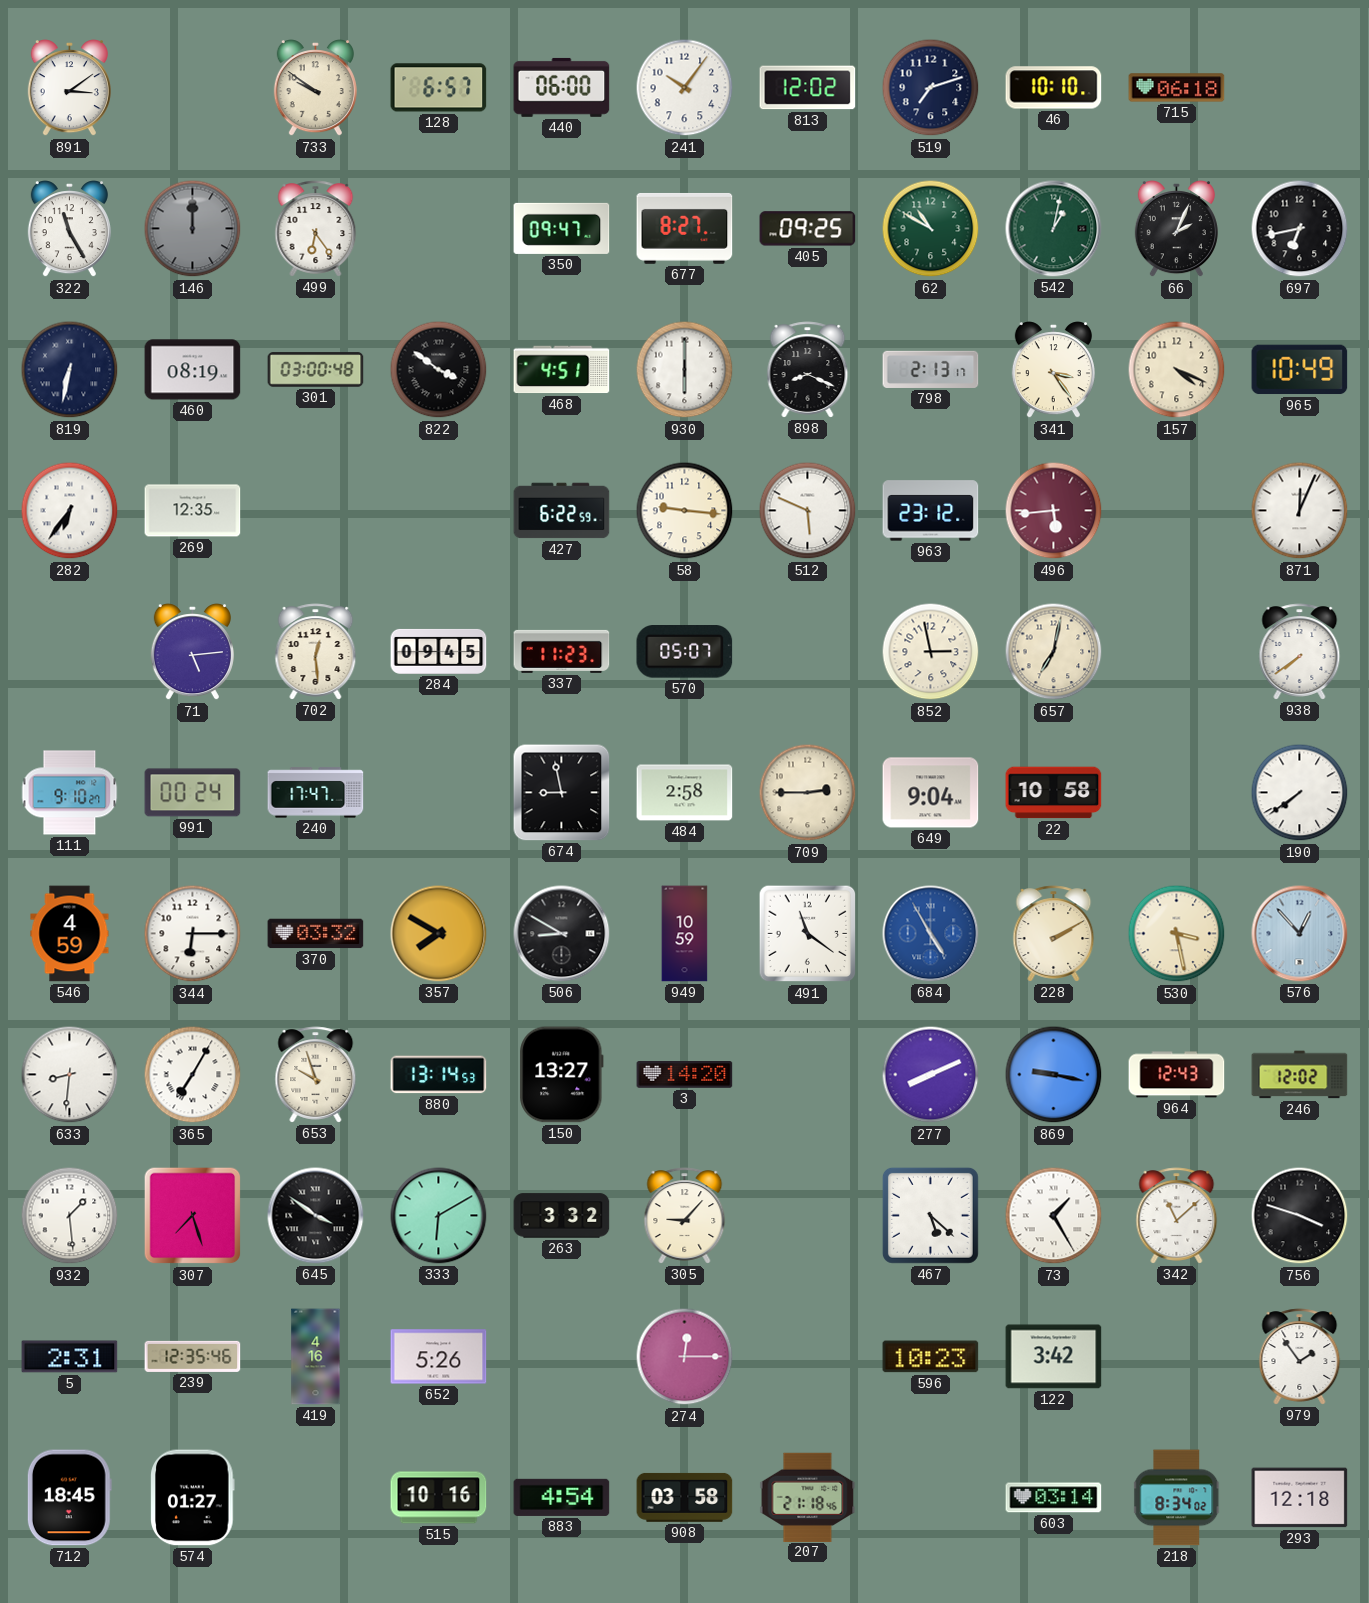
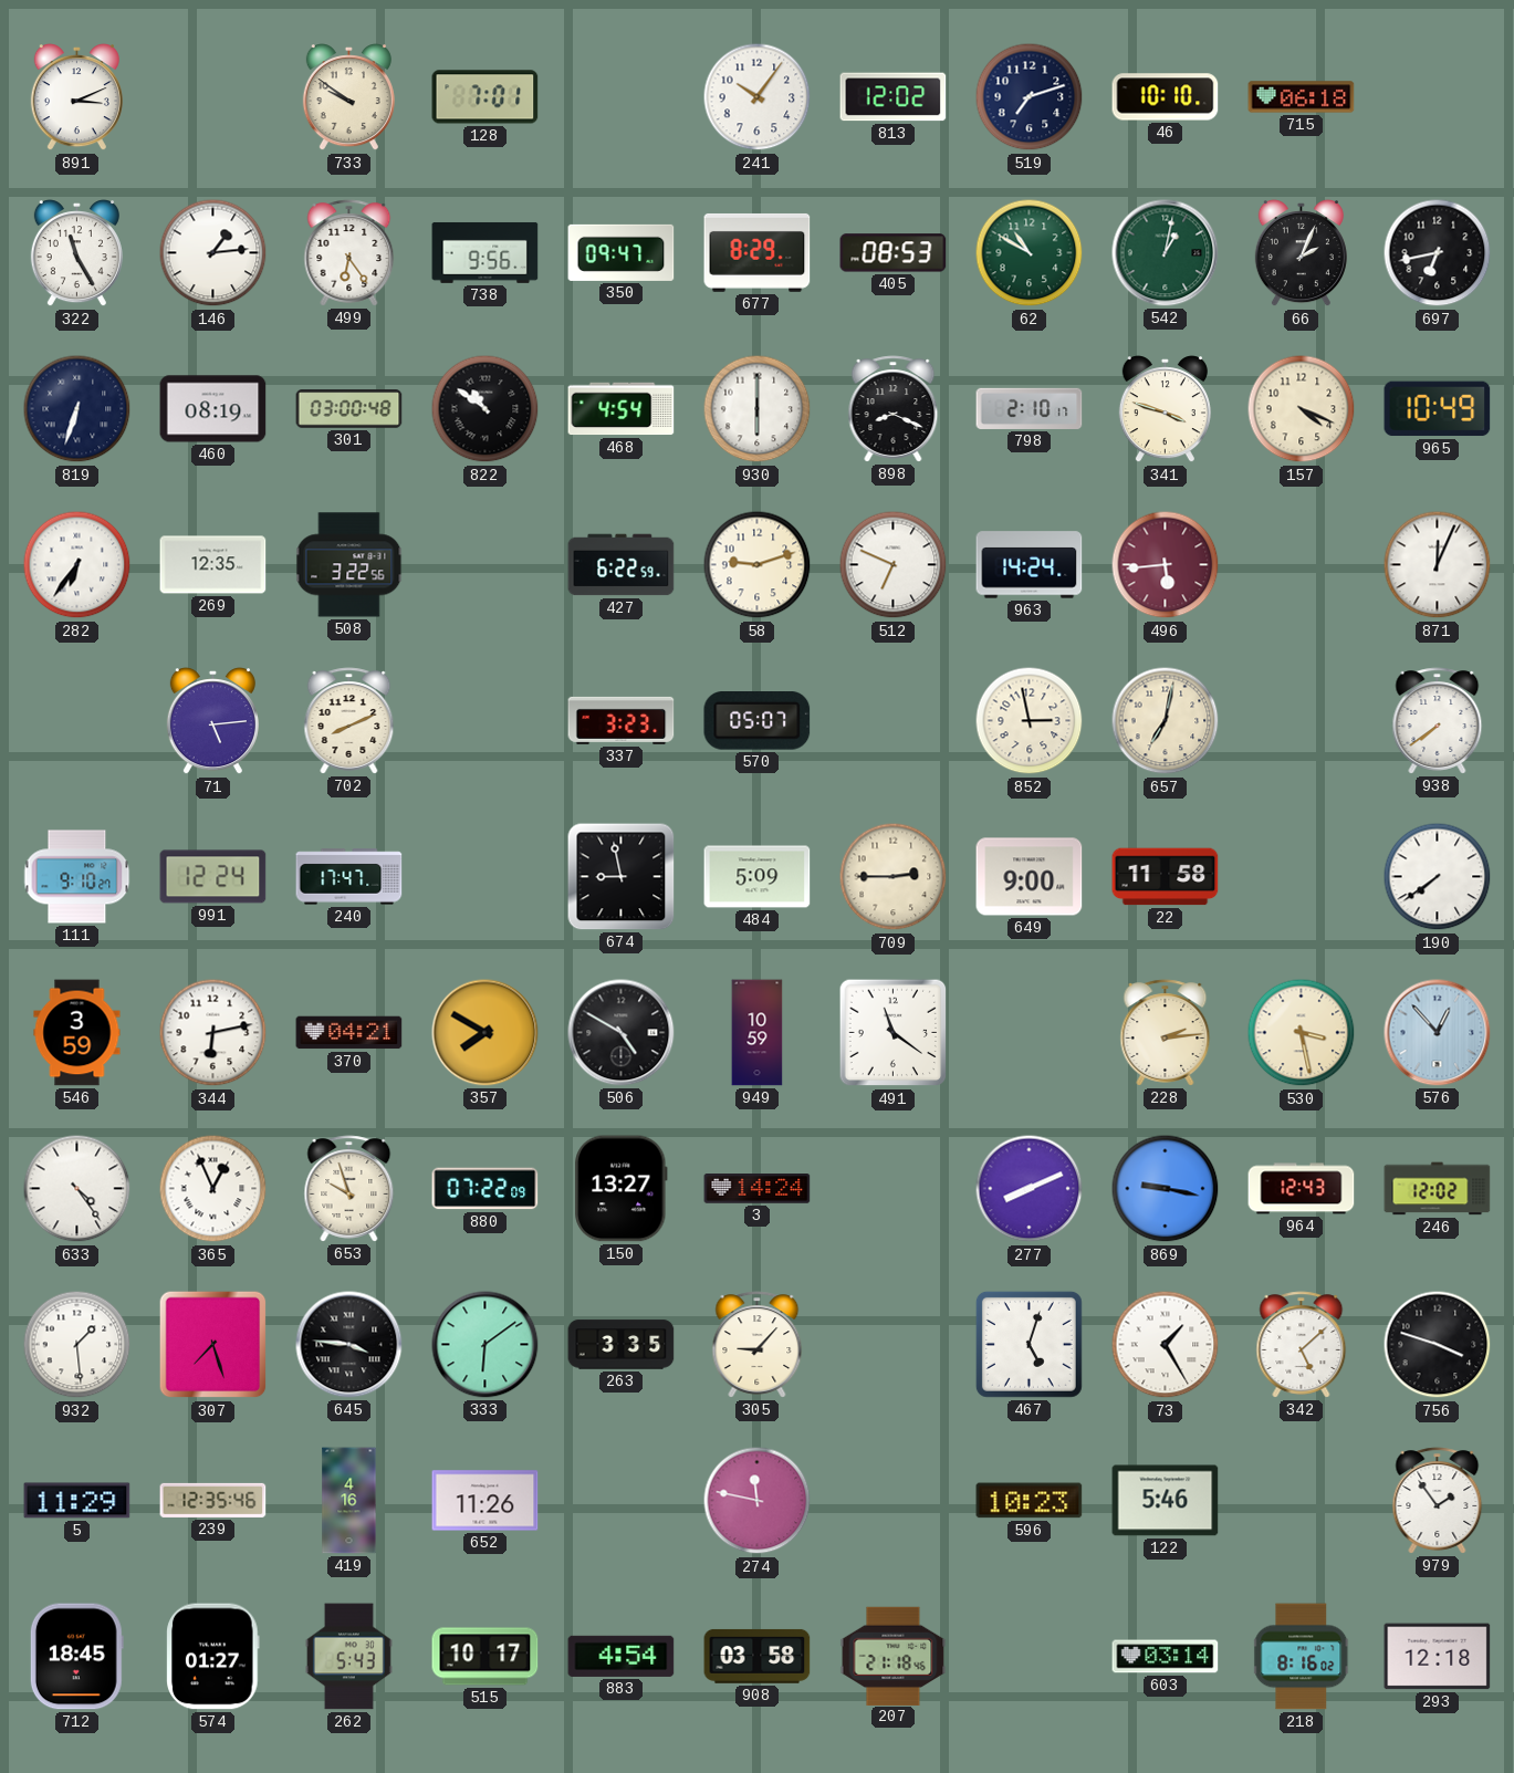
891: 3:09 -> 3:11
128: 6:57 -> 7:01
440: 06:00 -> none
146: 12:00 -> 1:14
146 dial: grey -> white
738: none -> 9:56
677: 8:27 -> 8:29
405: 09:25 -> 08:53
819: 6:32 -> 6:33
822: 3:51 -> 10:51
468: 4:51 -> 4:54
798: 2:13 -> 2:10
341: 3:24 -> 3:48
508: none -> 3:22
58: 9:16 -> 9:12
512: 5:49 -> 6:49
963: 23:12 -> 14:24
702: 12:29 -> 8:11
284: 09:45 -> none
337: 11:23 -> 3:23
991: 00:24 -> 12:24
484: 2:58 -> 5:09
649: 9:04 -> 9:00
22: 10:58 -> 11:58
546: 4:59 -> 3:59
344: 6:15 -> 6:13
370: 03:32 -> 04:21
506: 8:50 -> 4:50
684: 4:55 -> none
228: 2:10 -> 2:14
633: 8:31 -> 4:24
365: 7:05 -> 12:56
880: 13:14 -> 07:22
3: 14:20 -> 14:24
645: 3:51 -> 3:46
333: 6:10 -> 6:09
263: 3:32 -> 3:35
467: 5:22 -> 5:03
342: 11:08 -> 5:08
5: 2:31 -> 11:29
652: 5:26 -> 11:26
274: 12:15 -> 11:47
122: 3:42 -> 5:46
262: none -> 5:43
515: 10:16 -> 10:17
218: 8:34 -> 8:16
